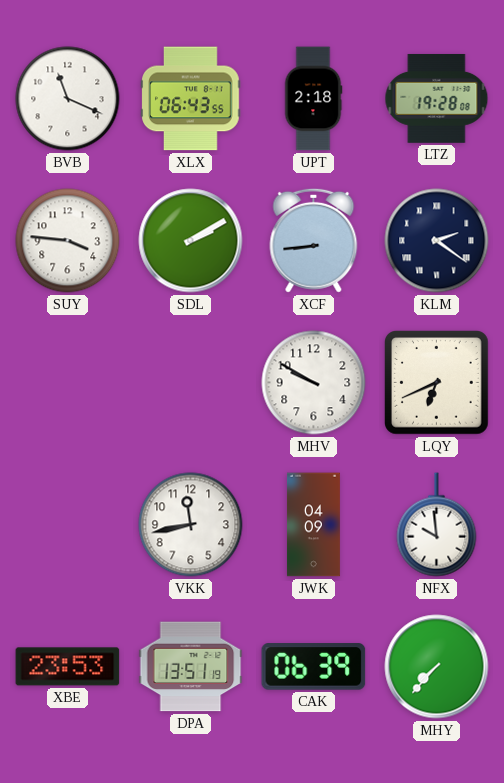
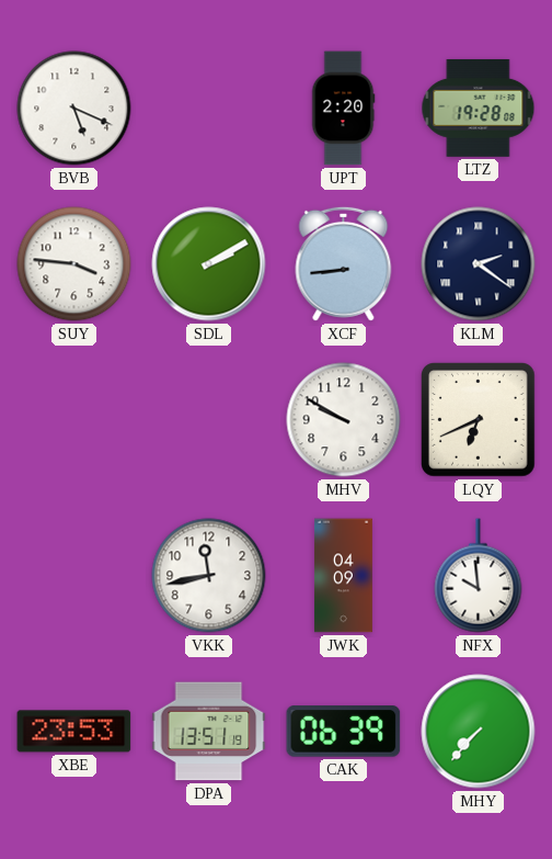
BVB: 11:19 -> 5:19
XLX: 06:43 -> none
UPT: 2:18 -> 2:20
